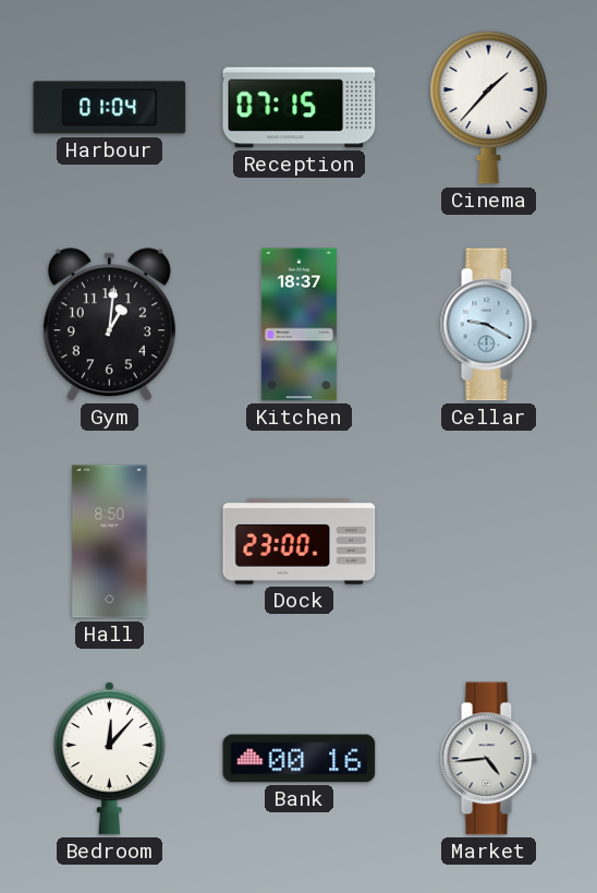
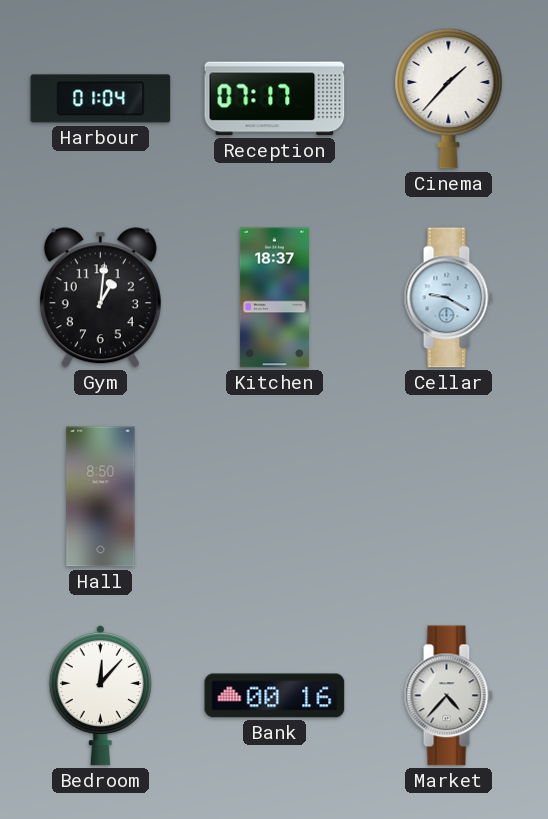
Reception: 07:15 -> 07:17
Dock: 23:00 -> none
Market: 4:44 -> 4:37
